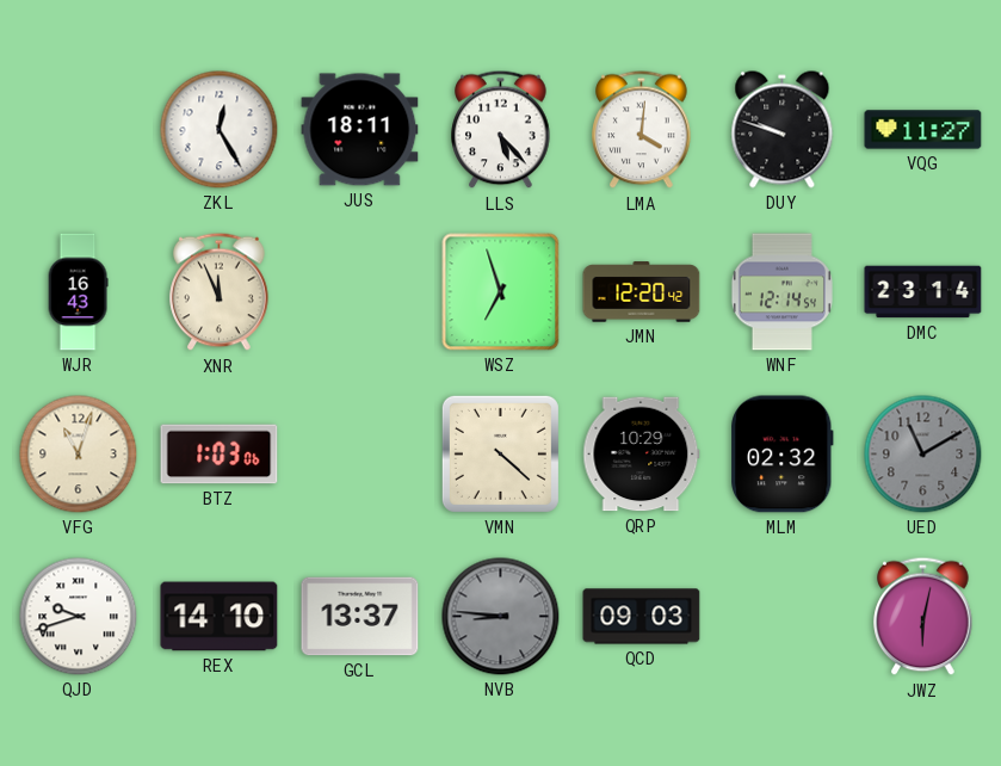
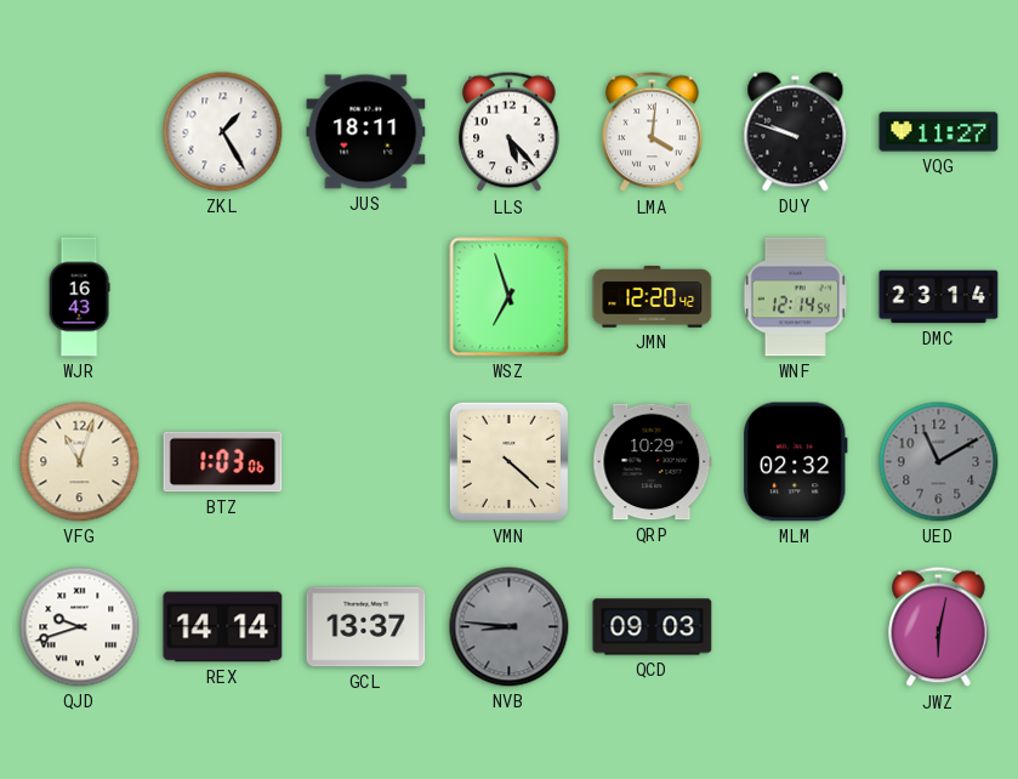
ZKL: 12:25 -> 1:25
XNR: 11:56 -> none
REX: 14:10 -> 14:14
